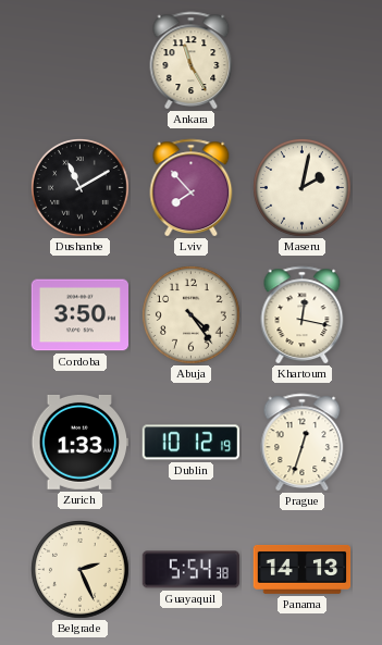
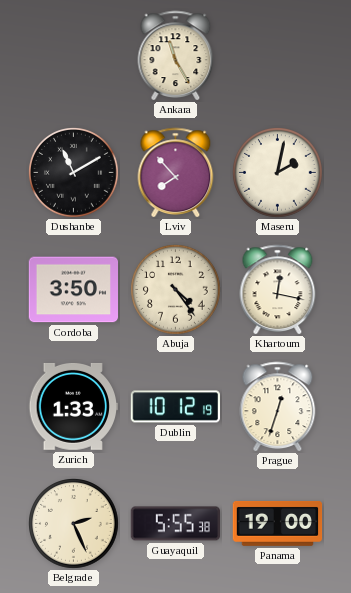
Guayaquil: 5:54 -> 5:55
Panama: 14:13 -> 19:00
